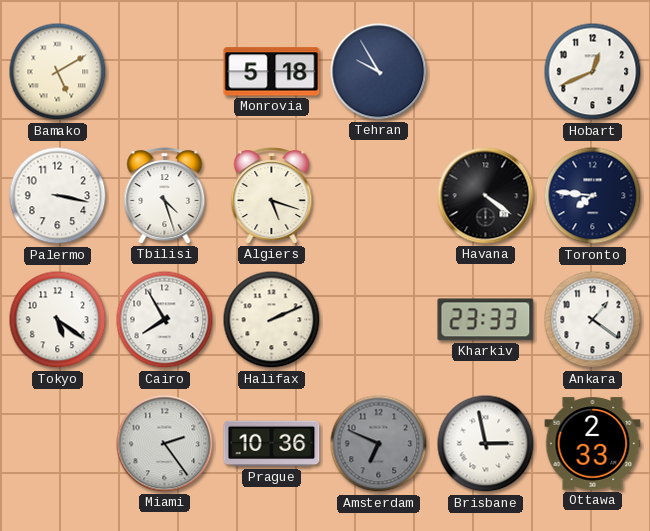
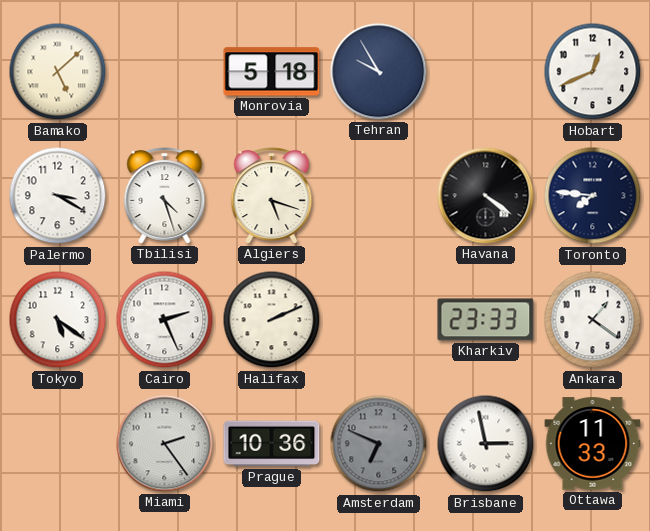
Bamako: 5:10 -> 5:08
Palermo: 3:17 -> 3:20
Cairo: 7:55 -> 2:26
Ottawa: 2:33 -> 11:33
